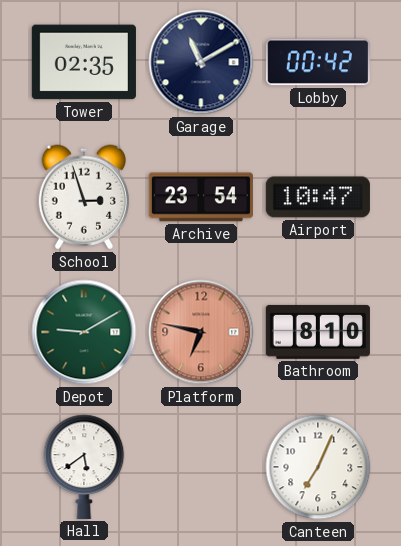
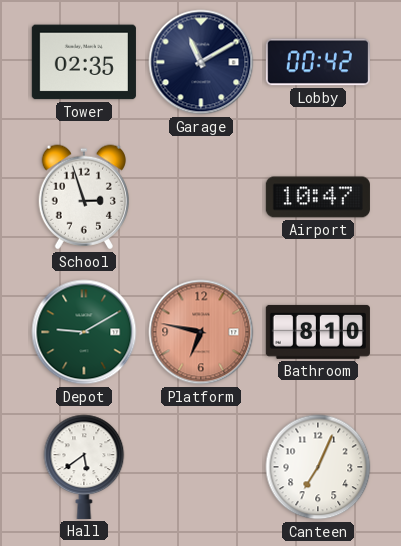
Archive: 23:54 -> none
